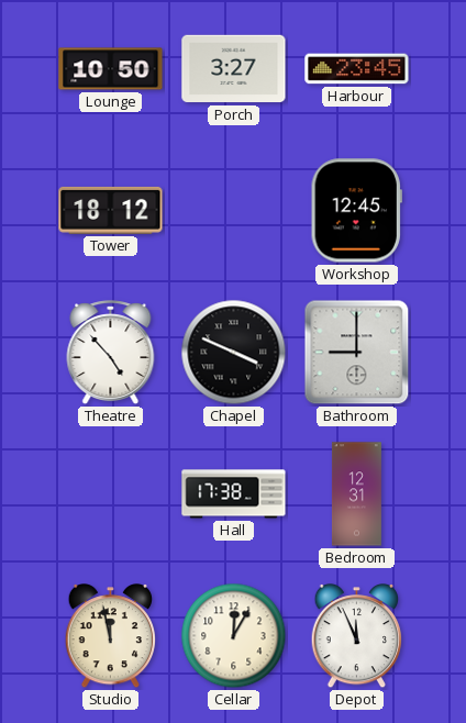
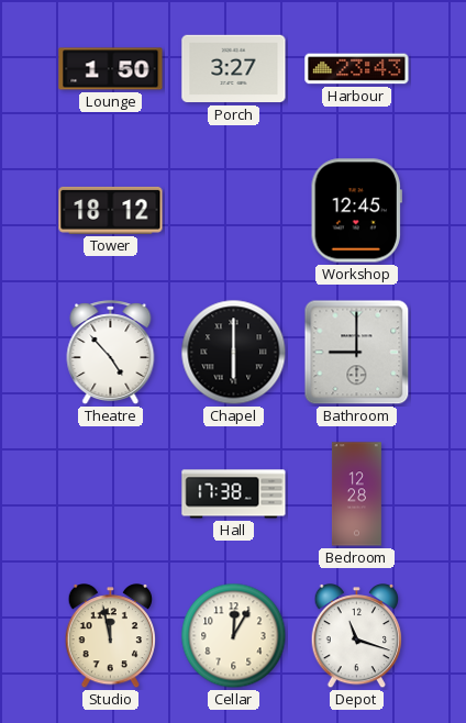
Lounge: 10:50 -> 1:50
Harbour: 23:45 -> 23:43
Chapel: 3:49 -> 6:00
Bedroom: 12:31 -> 12:28
Depot: 11:56 -> 11:18
